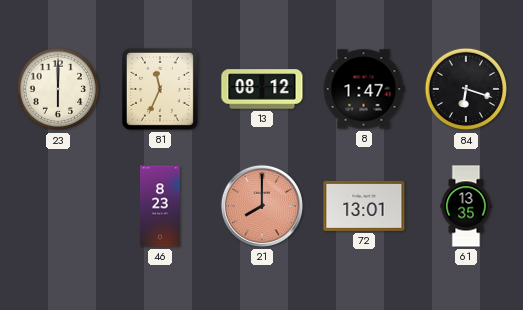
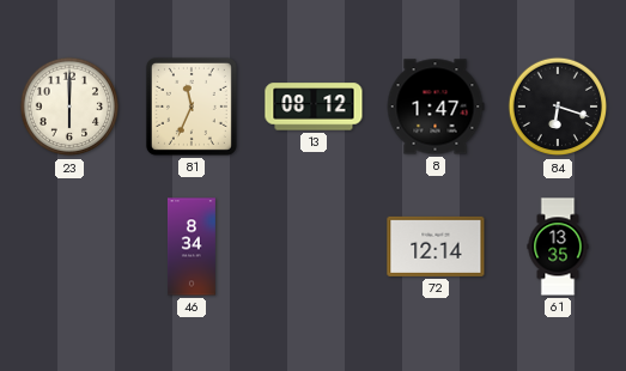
46: 8:23 -> 8:34
21: 8:00 -> none
72: 13:01 -> 12:14
